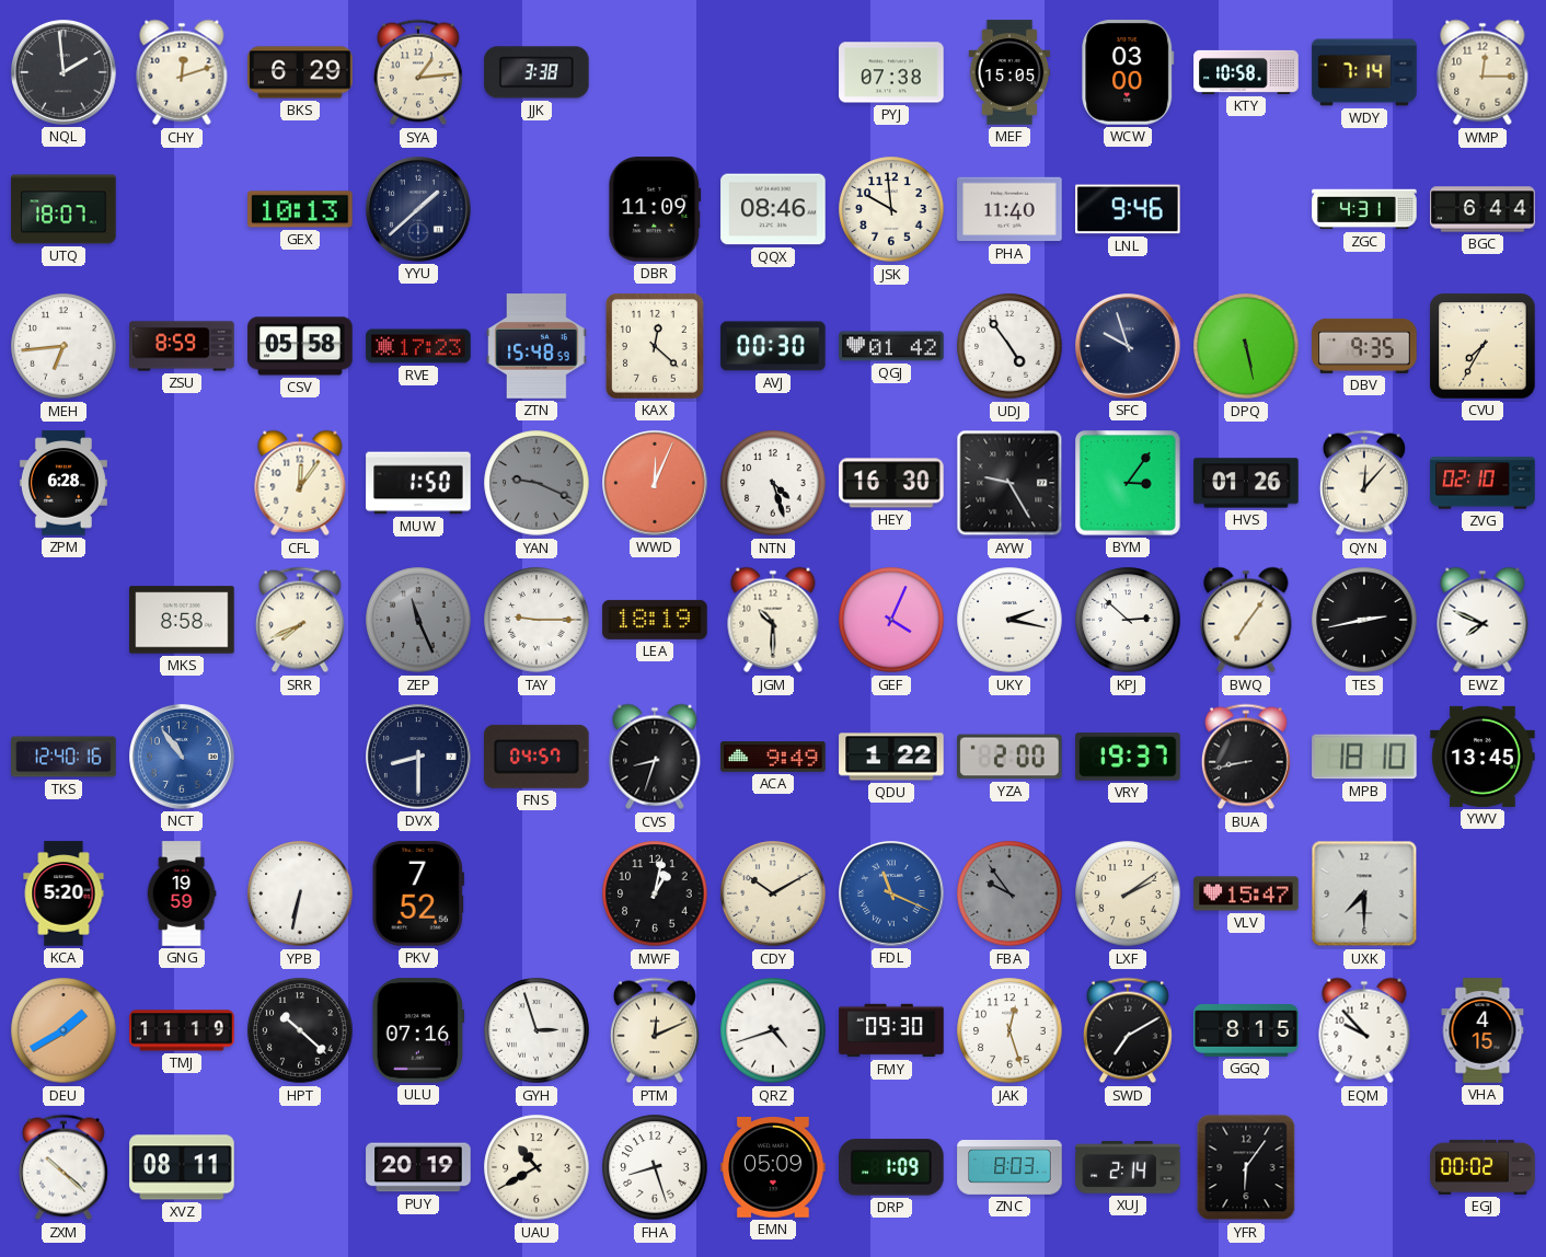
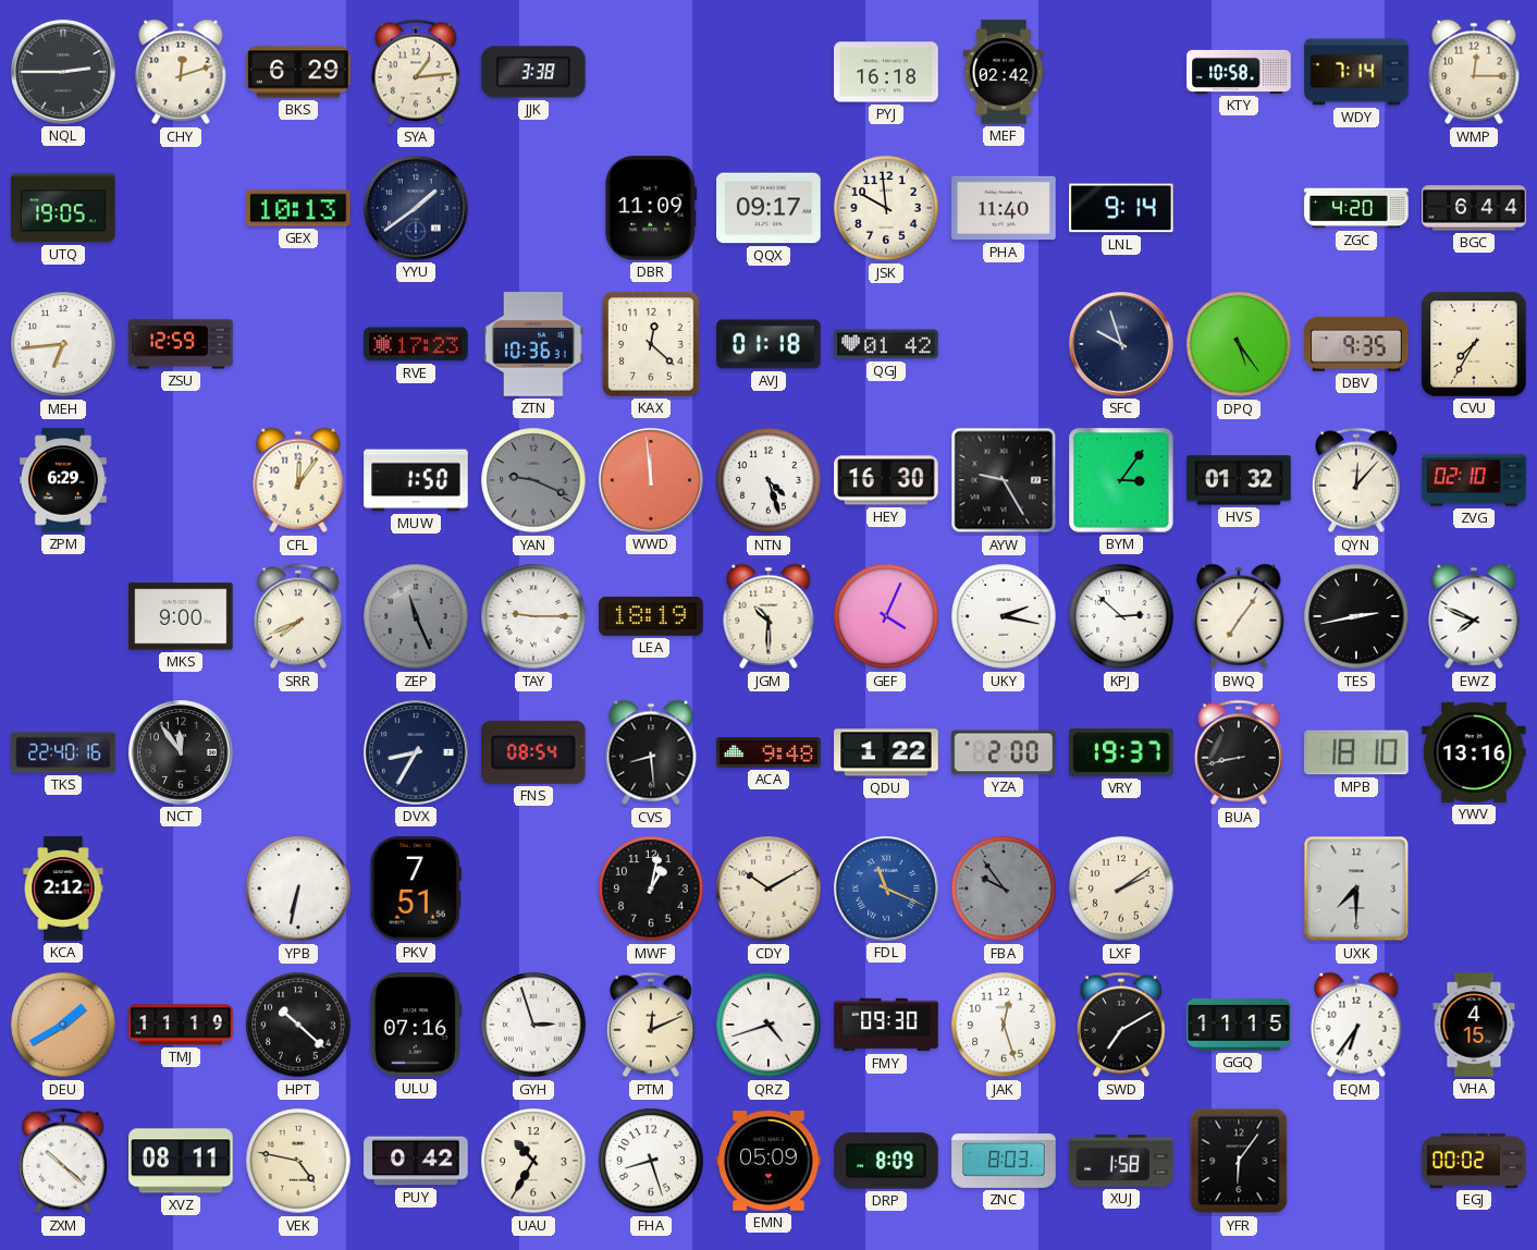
NQL: 1:59 -> 2:45
PYJ: 07:38 -> 16:18
MEF: 15:05 -> 02:42
WCW: 03:00 -> none
UTQ: 18:07 -> 19:05
YYU: 1:38 -> 1:39
QQX: 08:46 -> 09:17
LNL: 9:46 -> 9:14
ZGC: 4:31 -> 4:20
ZSU: 8:59 -> 12:59
CSV: 05:58 -> none
ZTN: 15:48 -> 10:36
AVJ: 00:30 -> 01:18
UDJ: 4:54 -> none
DPQ: 5:28 -> 5:24
ZPM: 6:28 -> 6:29
WWD: 12:04 -> 11:59
HVS: 01:26 -> 01:32
MKS: 8:58 -> 9:00
TKS: 12:40 -> 22:40
NCT: 10:54 -> 11:54
NCT dial: blue -> black
DVX: 8:30 -> 8:35
FNS: 04:57 -> 08:54
CVS: 8:33 -> 8:29
ACA: 9:49 -> 9:48
YWV: 13:45 -> 13:16
KCA: 5:20 -> 2:12
GNG: 19:59 -> none
PKV: 7:52 -> 7:51
VLV: 15:47 -> none
GGQ: 8:15 -> 11:15
EQM: 9:53 -> 6:36
VEK: none -> 4:47
PUY: 20:19 -> 0:42
UAU: 10:40 -> 10:35
DRP: 1:09 -> 8:09
XUJ: 2:14 -> 1:58
